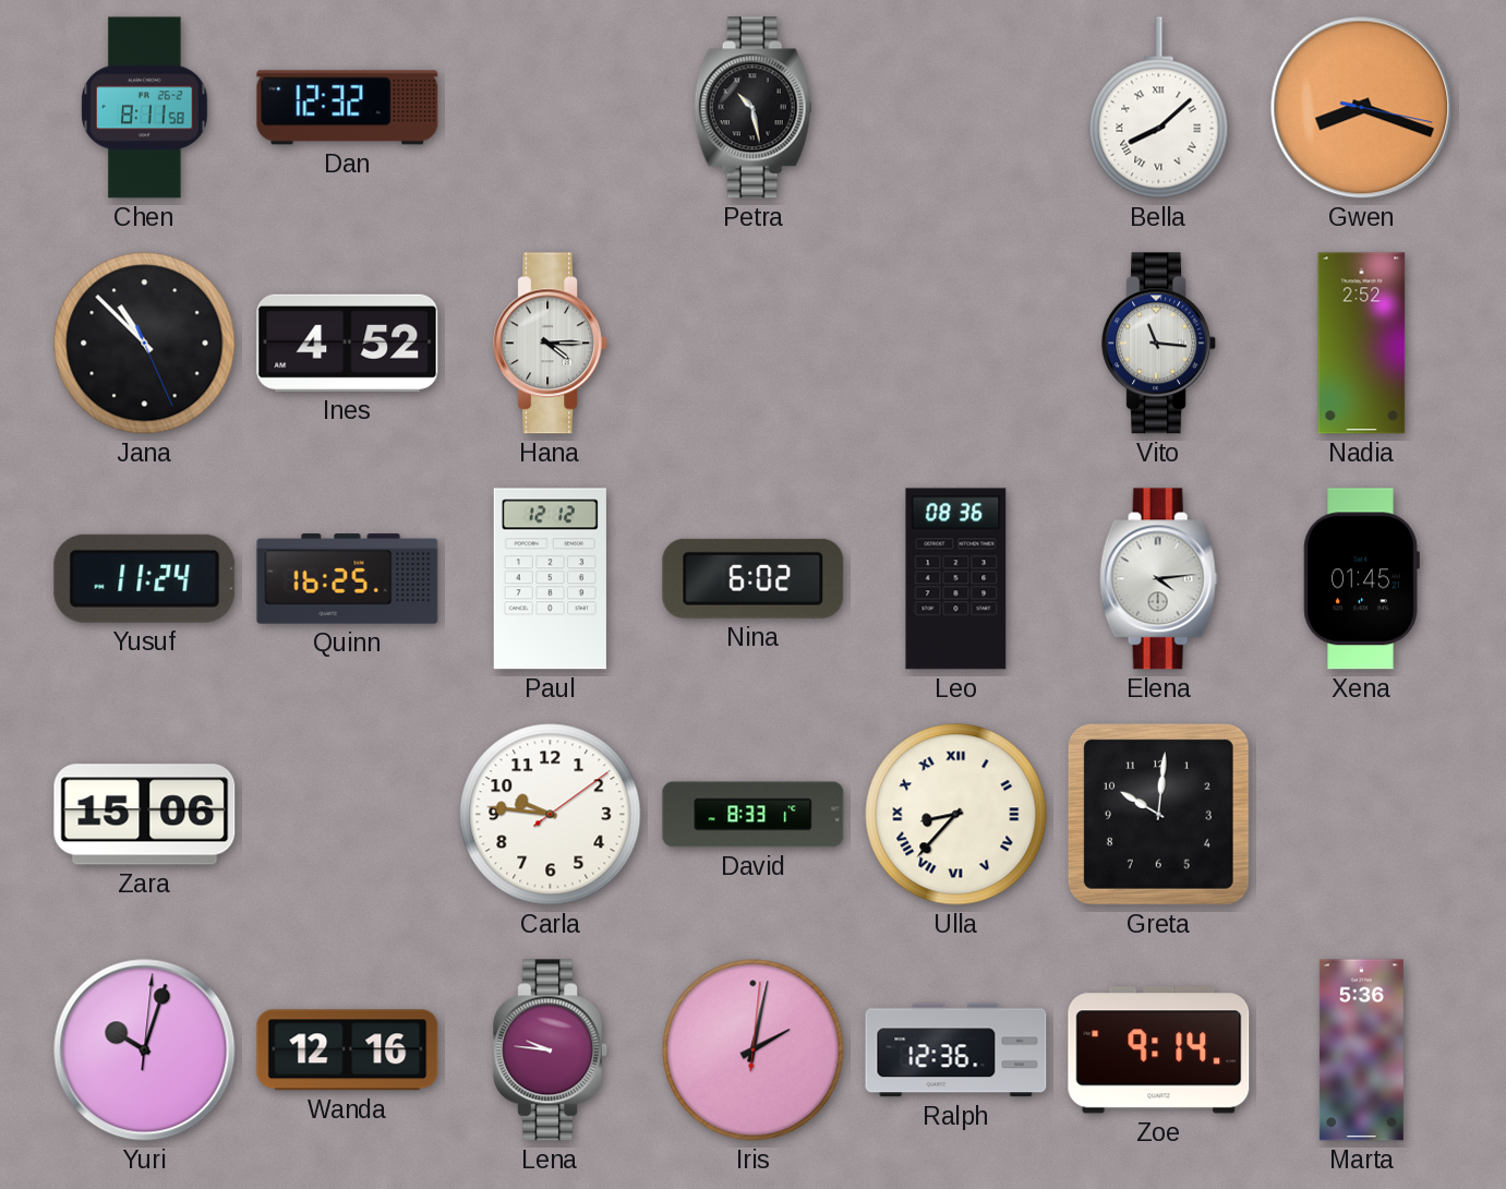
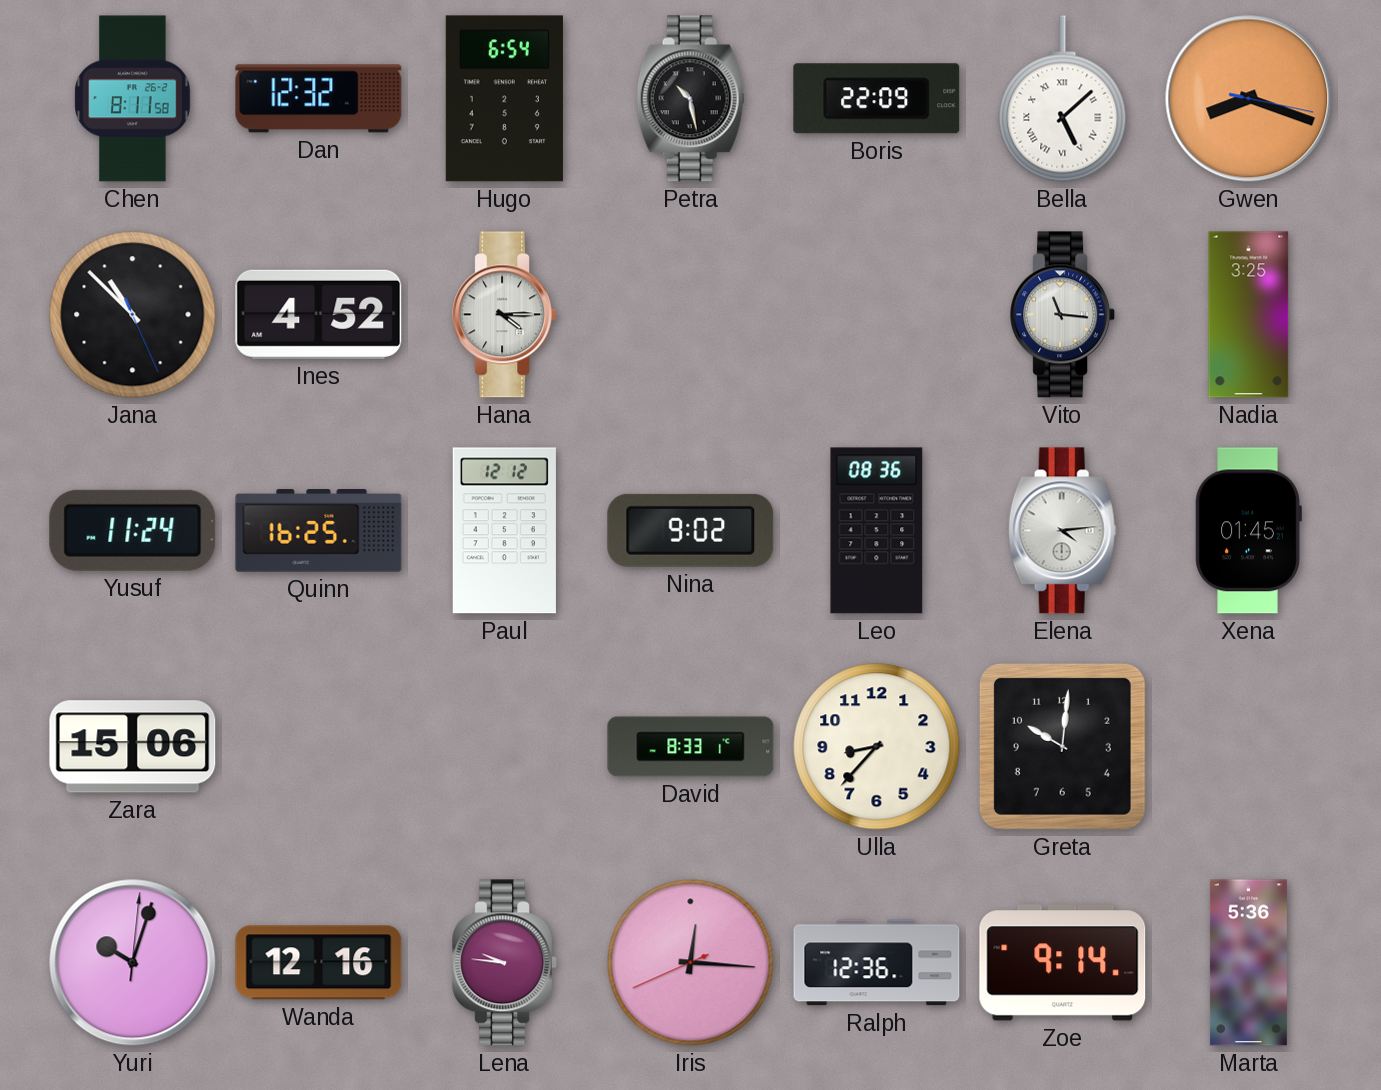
Hugo: none -> 6:54
Boris: none -> 22:09
Bella: 8:08 -> 5:08
Nadia: 2:52 -> 3:25
Nina: 6:02 -> 9:02
Carla: 9:46 -> none
Ulla numerals: Roman -> Arabic
Iris: 2:02 -> 12:15
